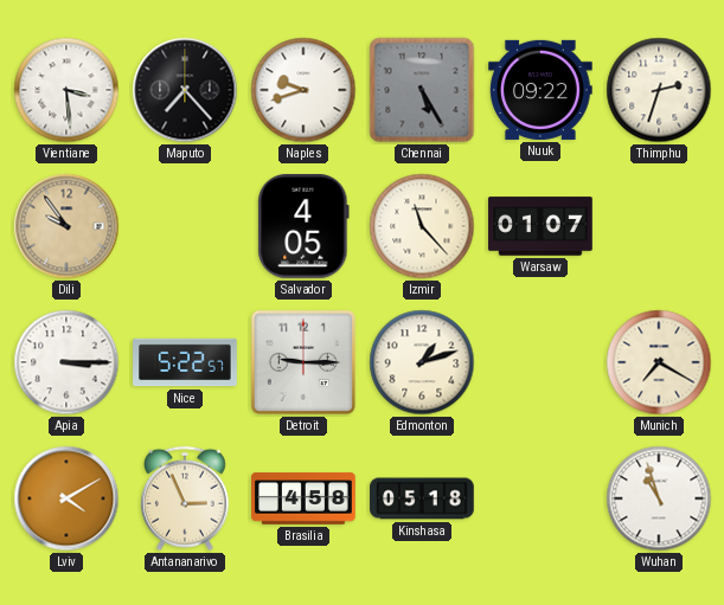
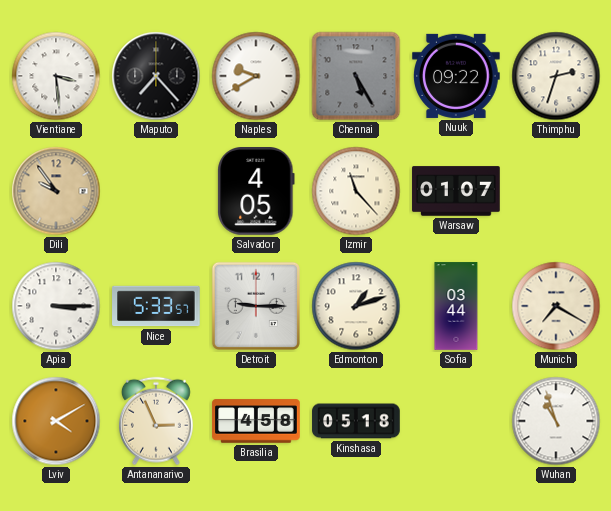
Naples: 9:42 -> 9:40
Nice: 5:22 -> 5:33
Sofia: none -> 03:44
